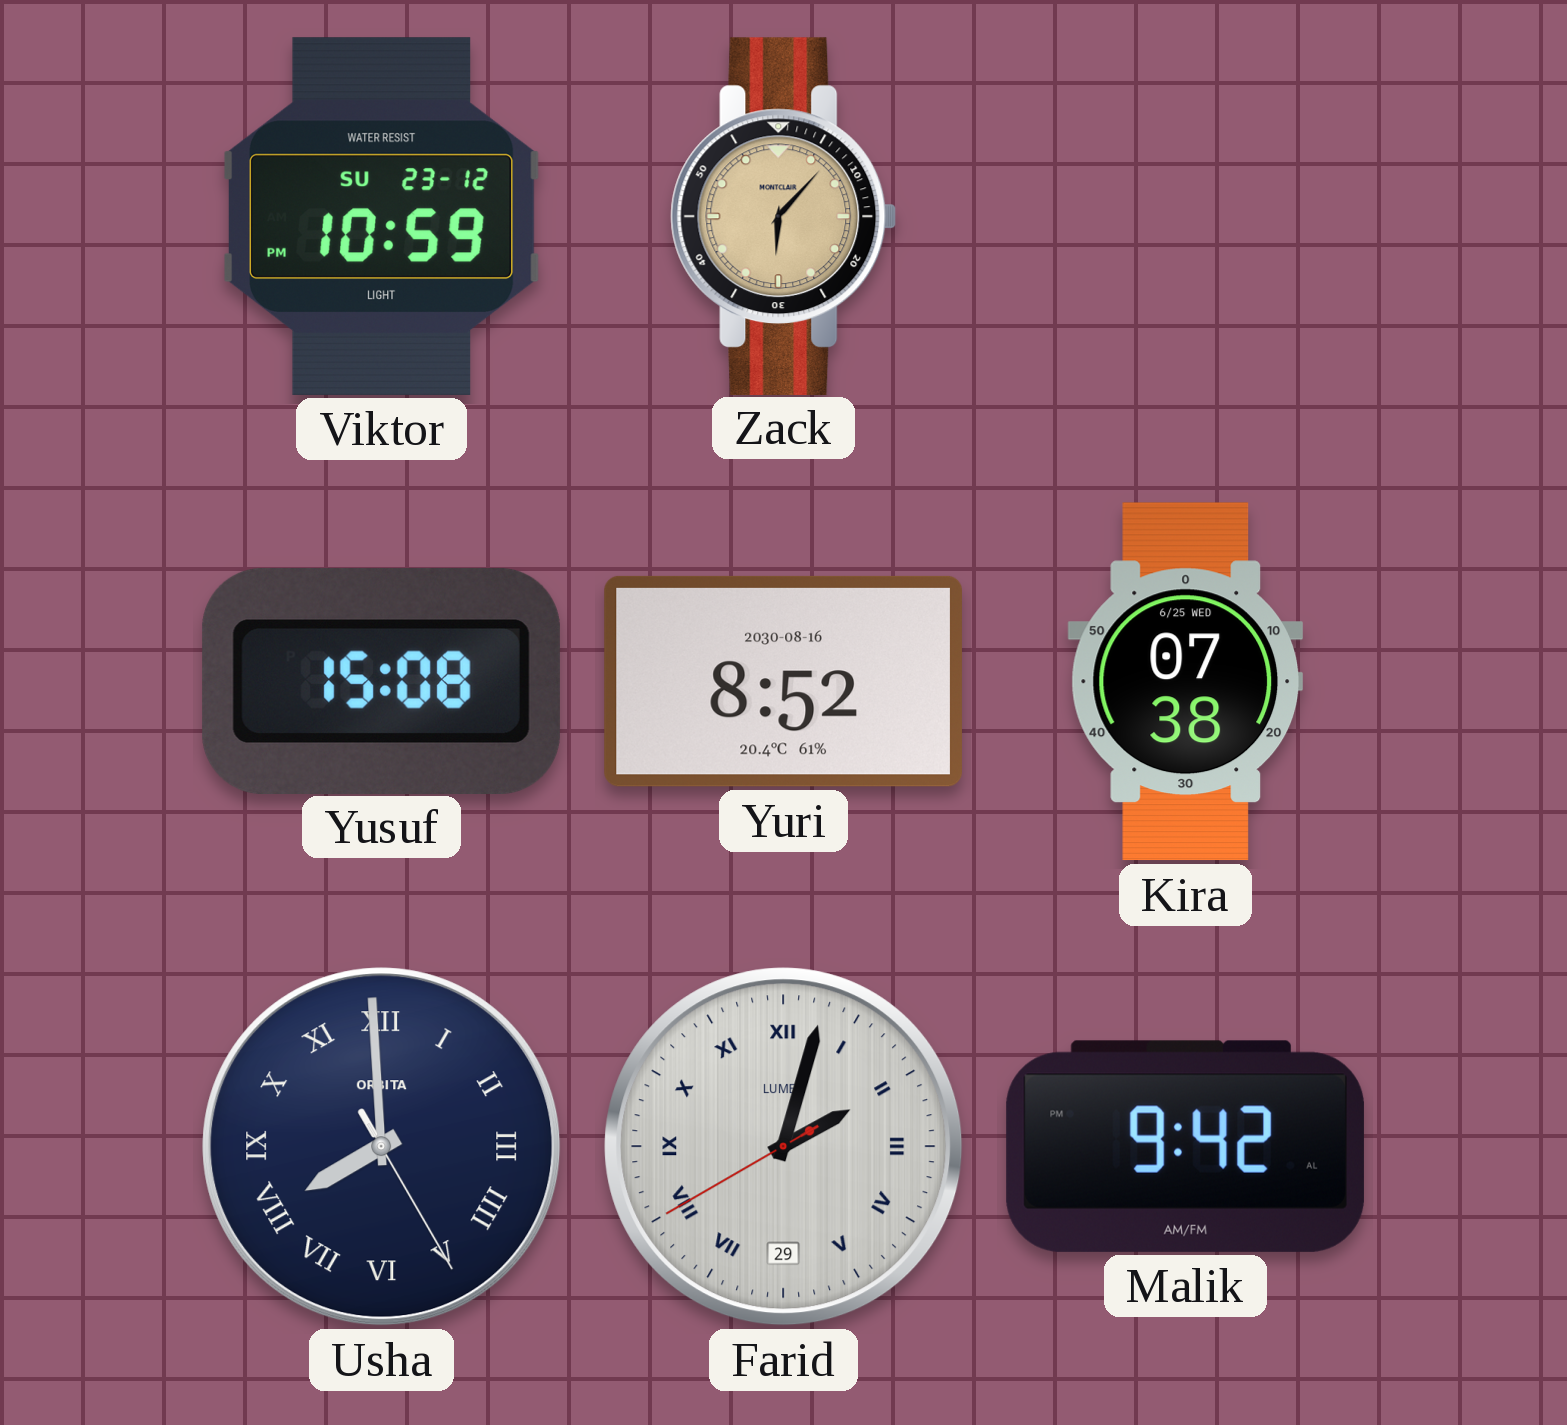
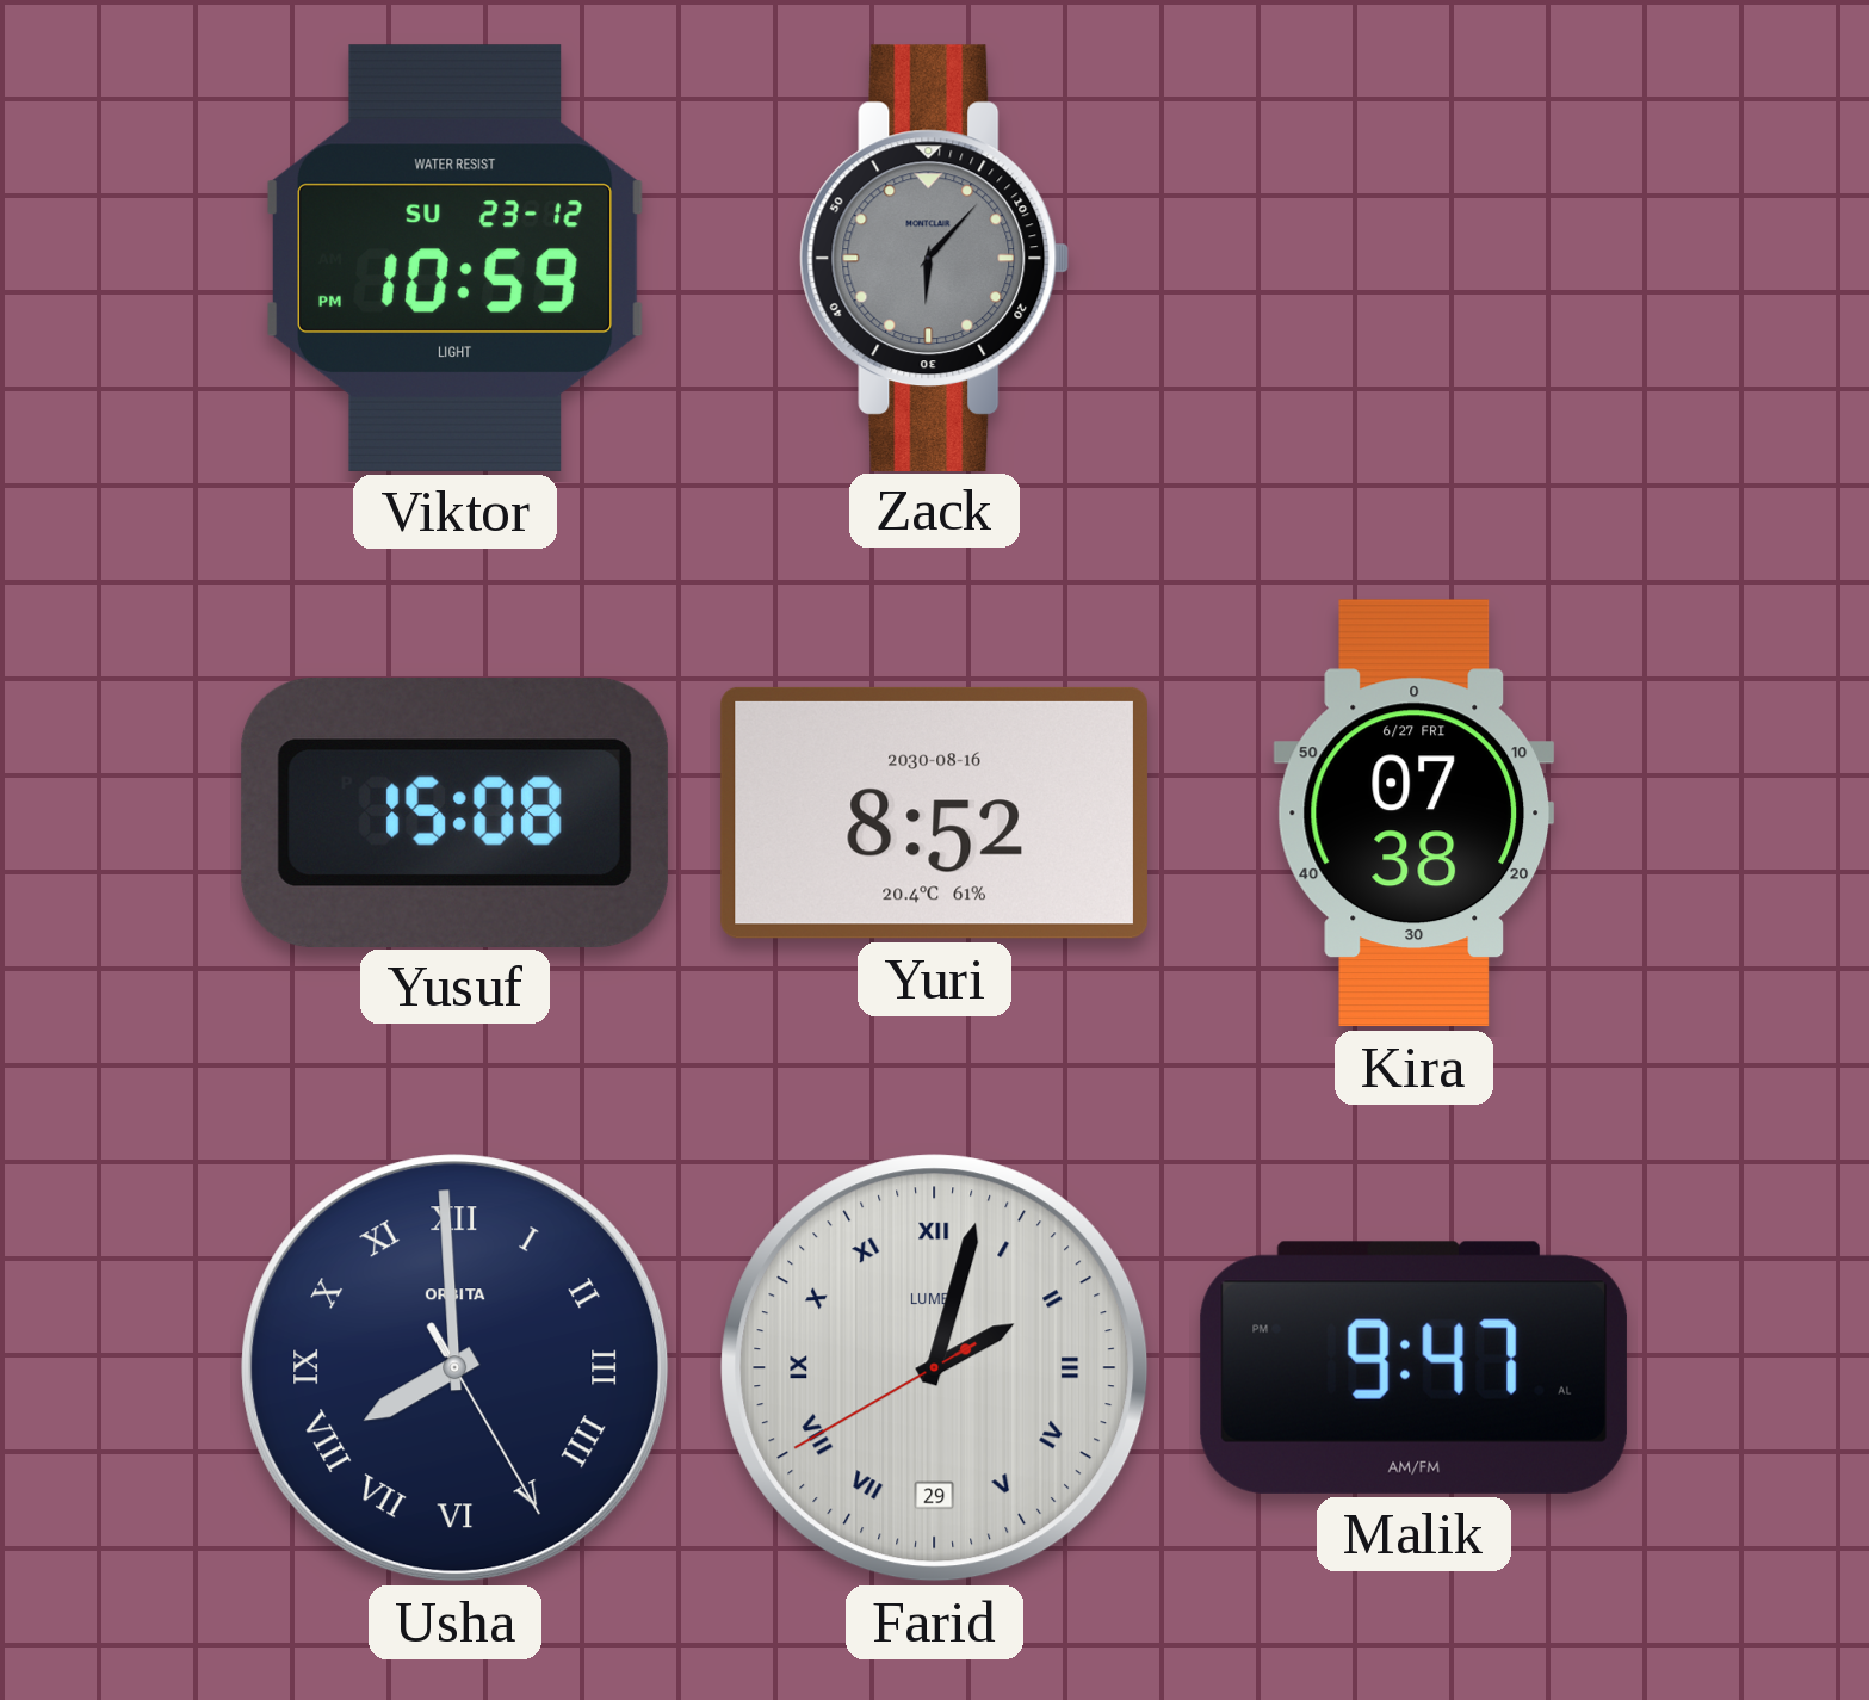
Zack dial: champagne -> grey
Kira date: 6/25 WED -> 6/27 FRI
Malik: 9:42 -> 9:47
